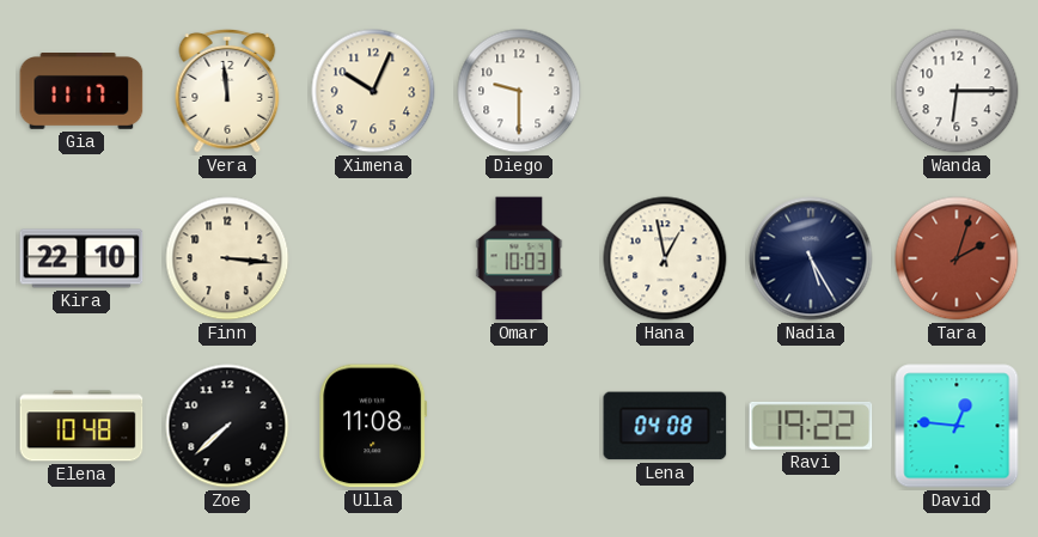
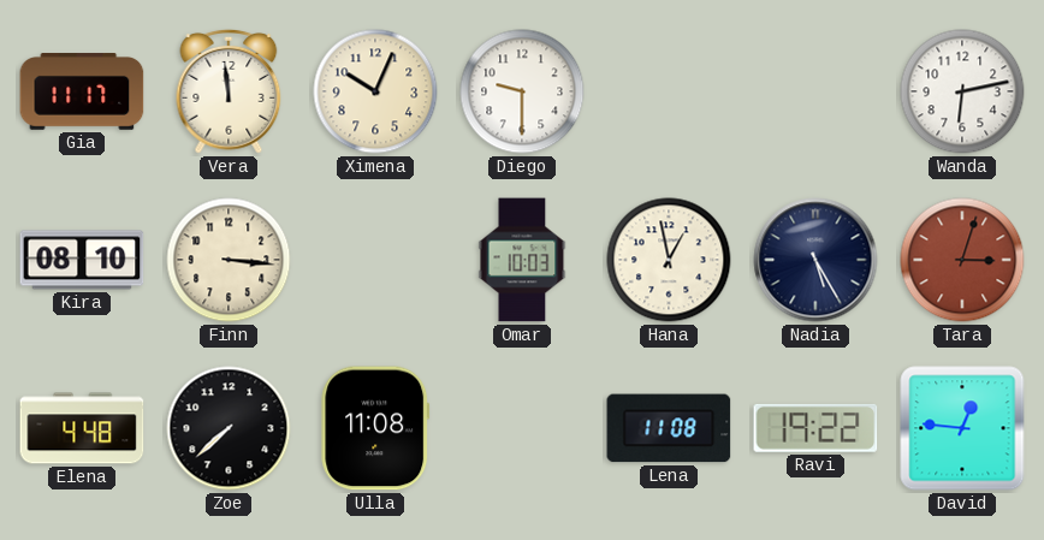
Wanda: 6:15 -> 6:13
Kira: 22:10 -> 08:10
Tara: 2:03 -> 3:03
Elena: 10:48 -> 4:48
Lena: 04:08 -> 11:08
